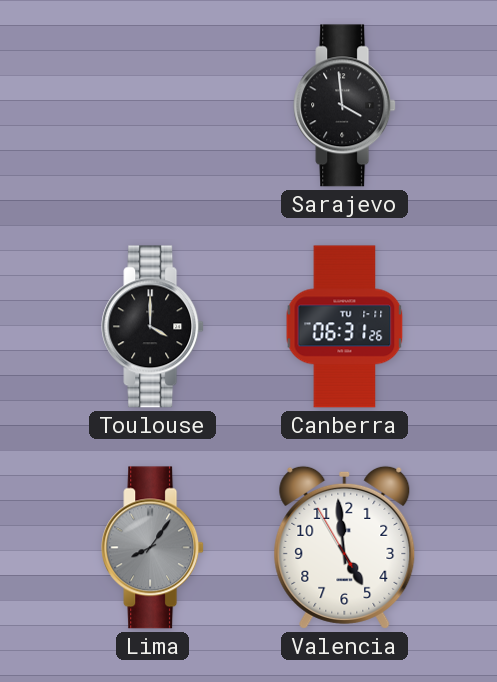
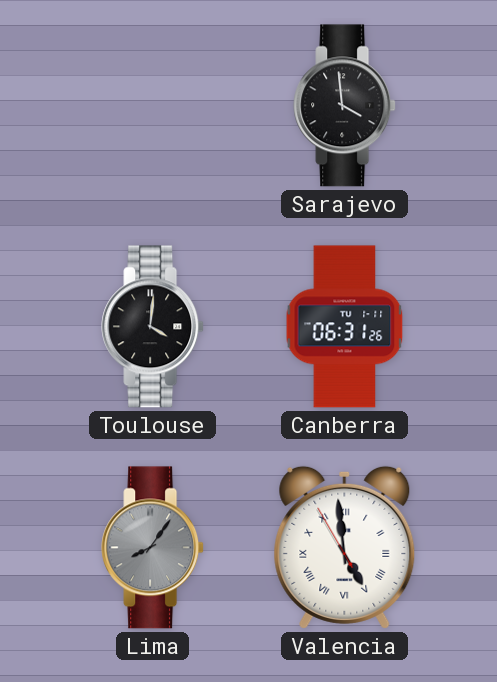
Toulouse: 4:00 -> 4:01
Valencia numerals: Arabic -> Roman
